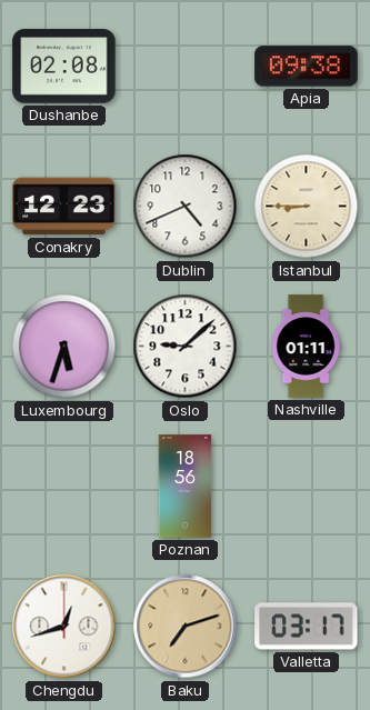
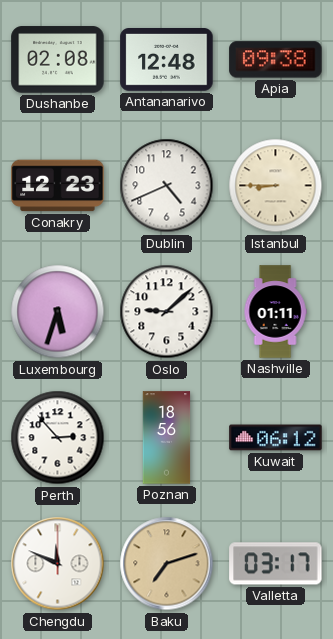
Antananarivo: none -> 12:48
Perth: none -> 2:53
Kuwait: none -> 06:12
Chengdu: 12:42 -> 11:49
